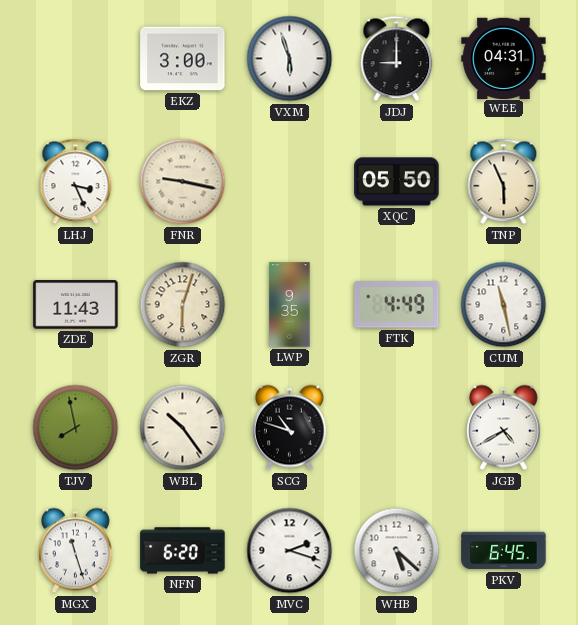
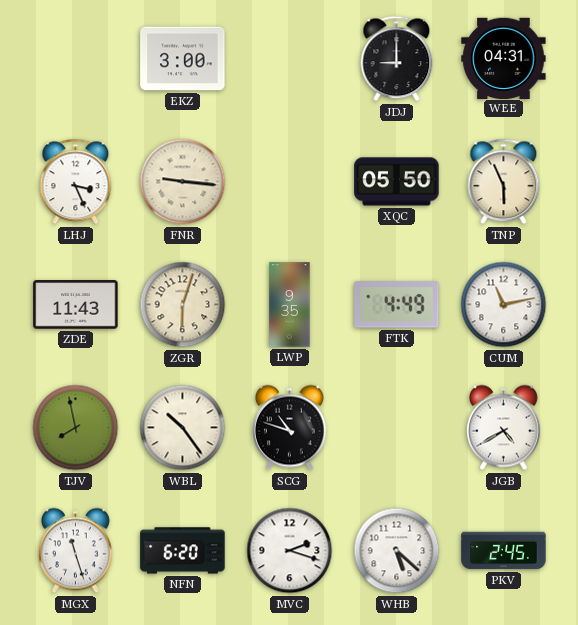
VXM: 5:57 -> none
FNR: 9:17 -> 9:16
CUM: 11:28 -> 11:13
PKV: 6:45 -> 2:45
